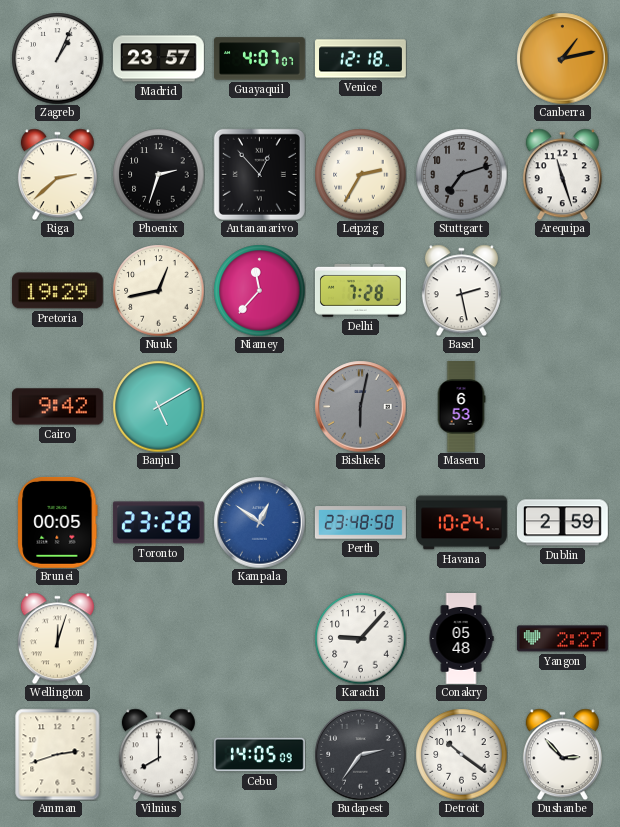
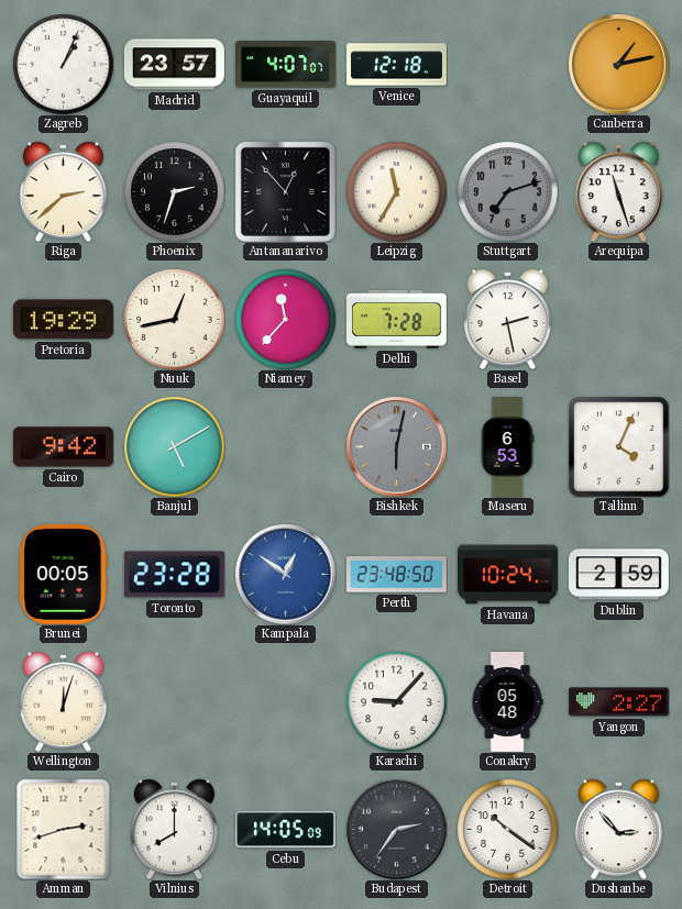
Leipzig: 2:35 -> 11:35
Tallinn: none -> 4:04
